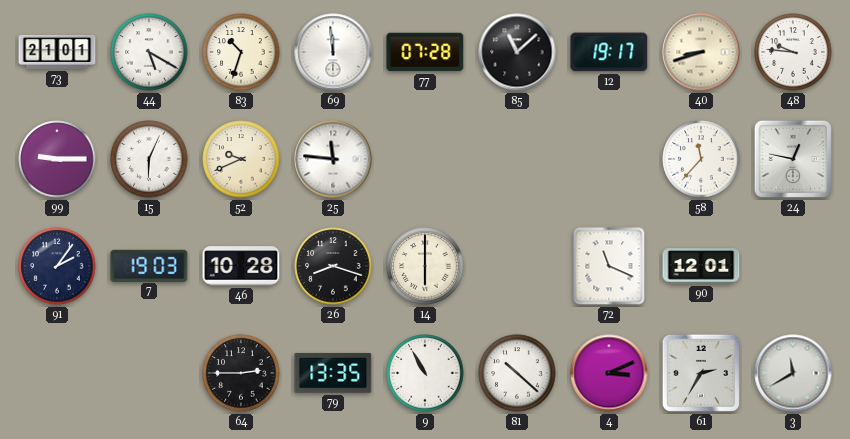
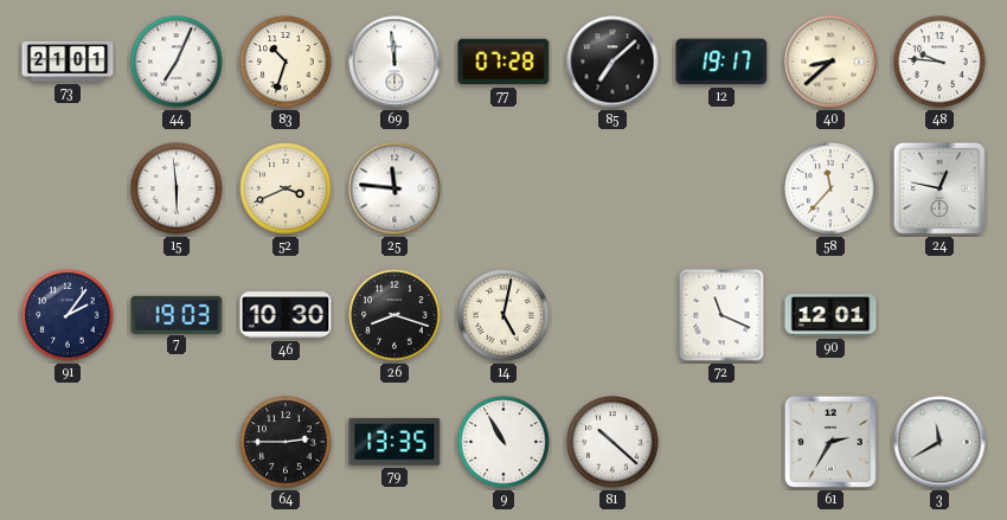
44: 5:20 -> 7:04
85: 11:08 -> 7:08
40: 8:42 -> 8:38
99: 9:15 -> none
15: 6:04 -> 5:59
52: 9:41 -> 3:41
46: 10:28 -> 10:30
14: 6:00 -> 5:02
4: 3:11 -> none
